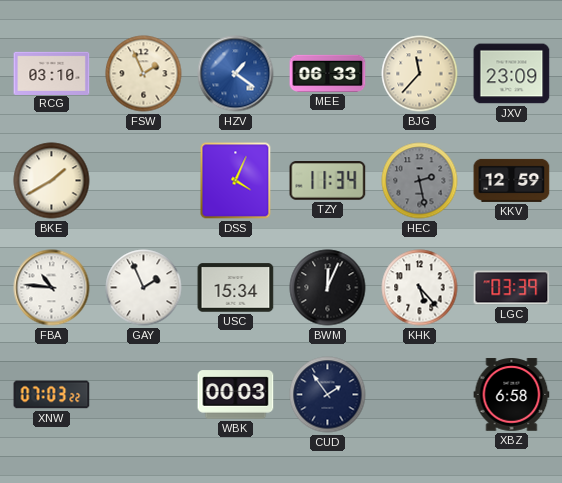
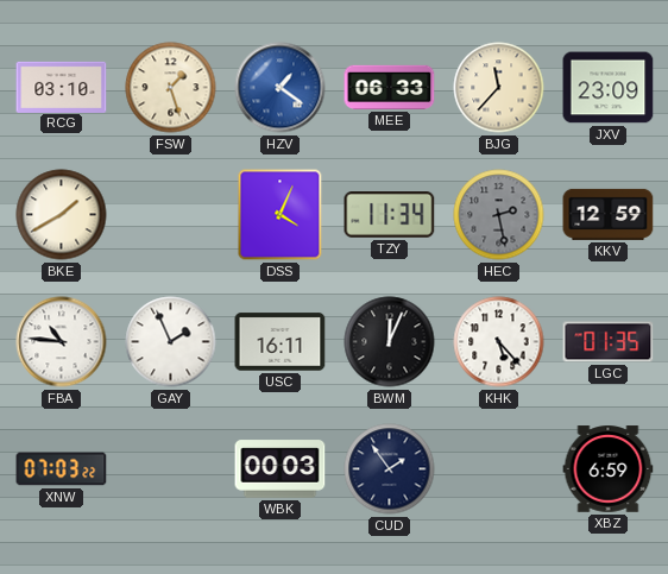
FSW: 1:56 -> 1:27
USC: 15:34 -> 16:11
LGC: 03:39 -> 01:35
XBZ: 6:58 -> 6:59
